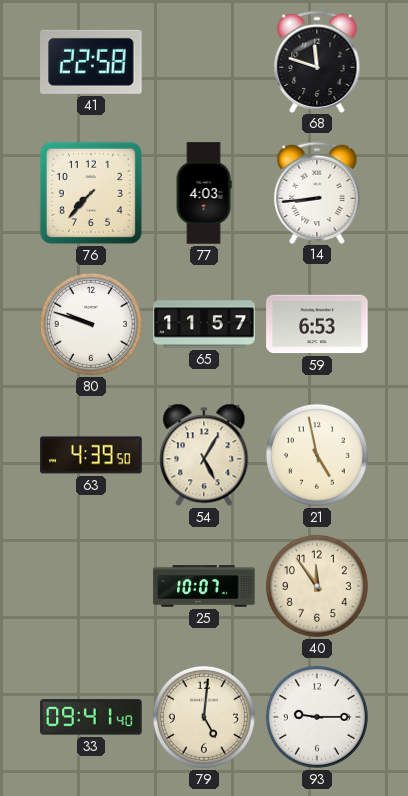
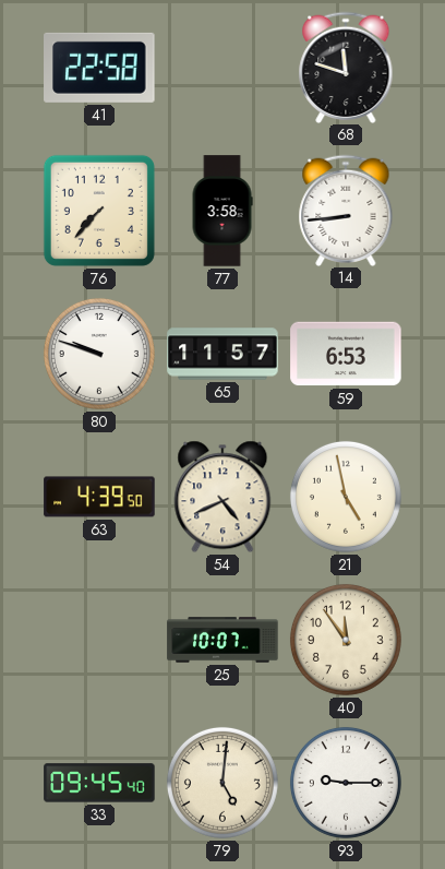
77: 4:03 -> 3:58
54: 5:05 -> 4:41
33: 09:41 -> 09:45
